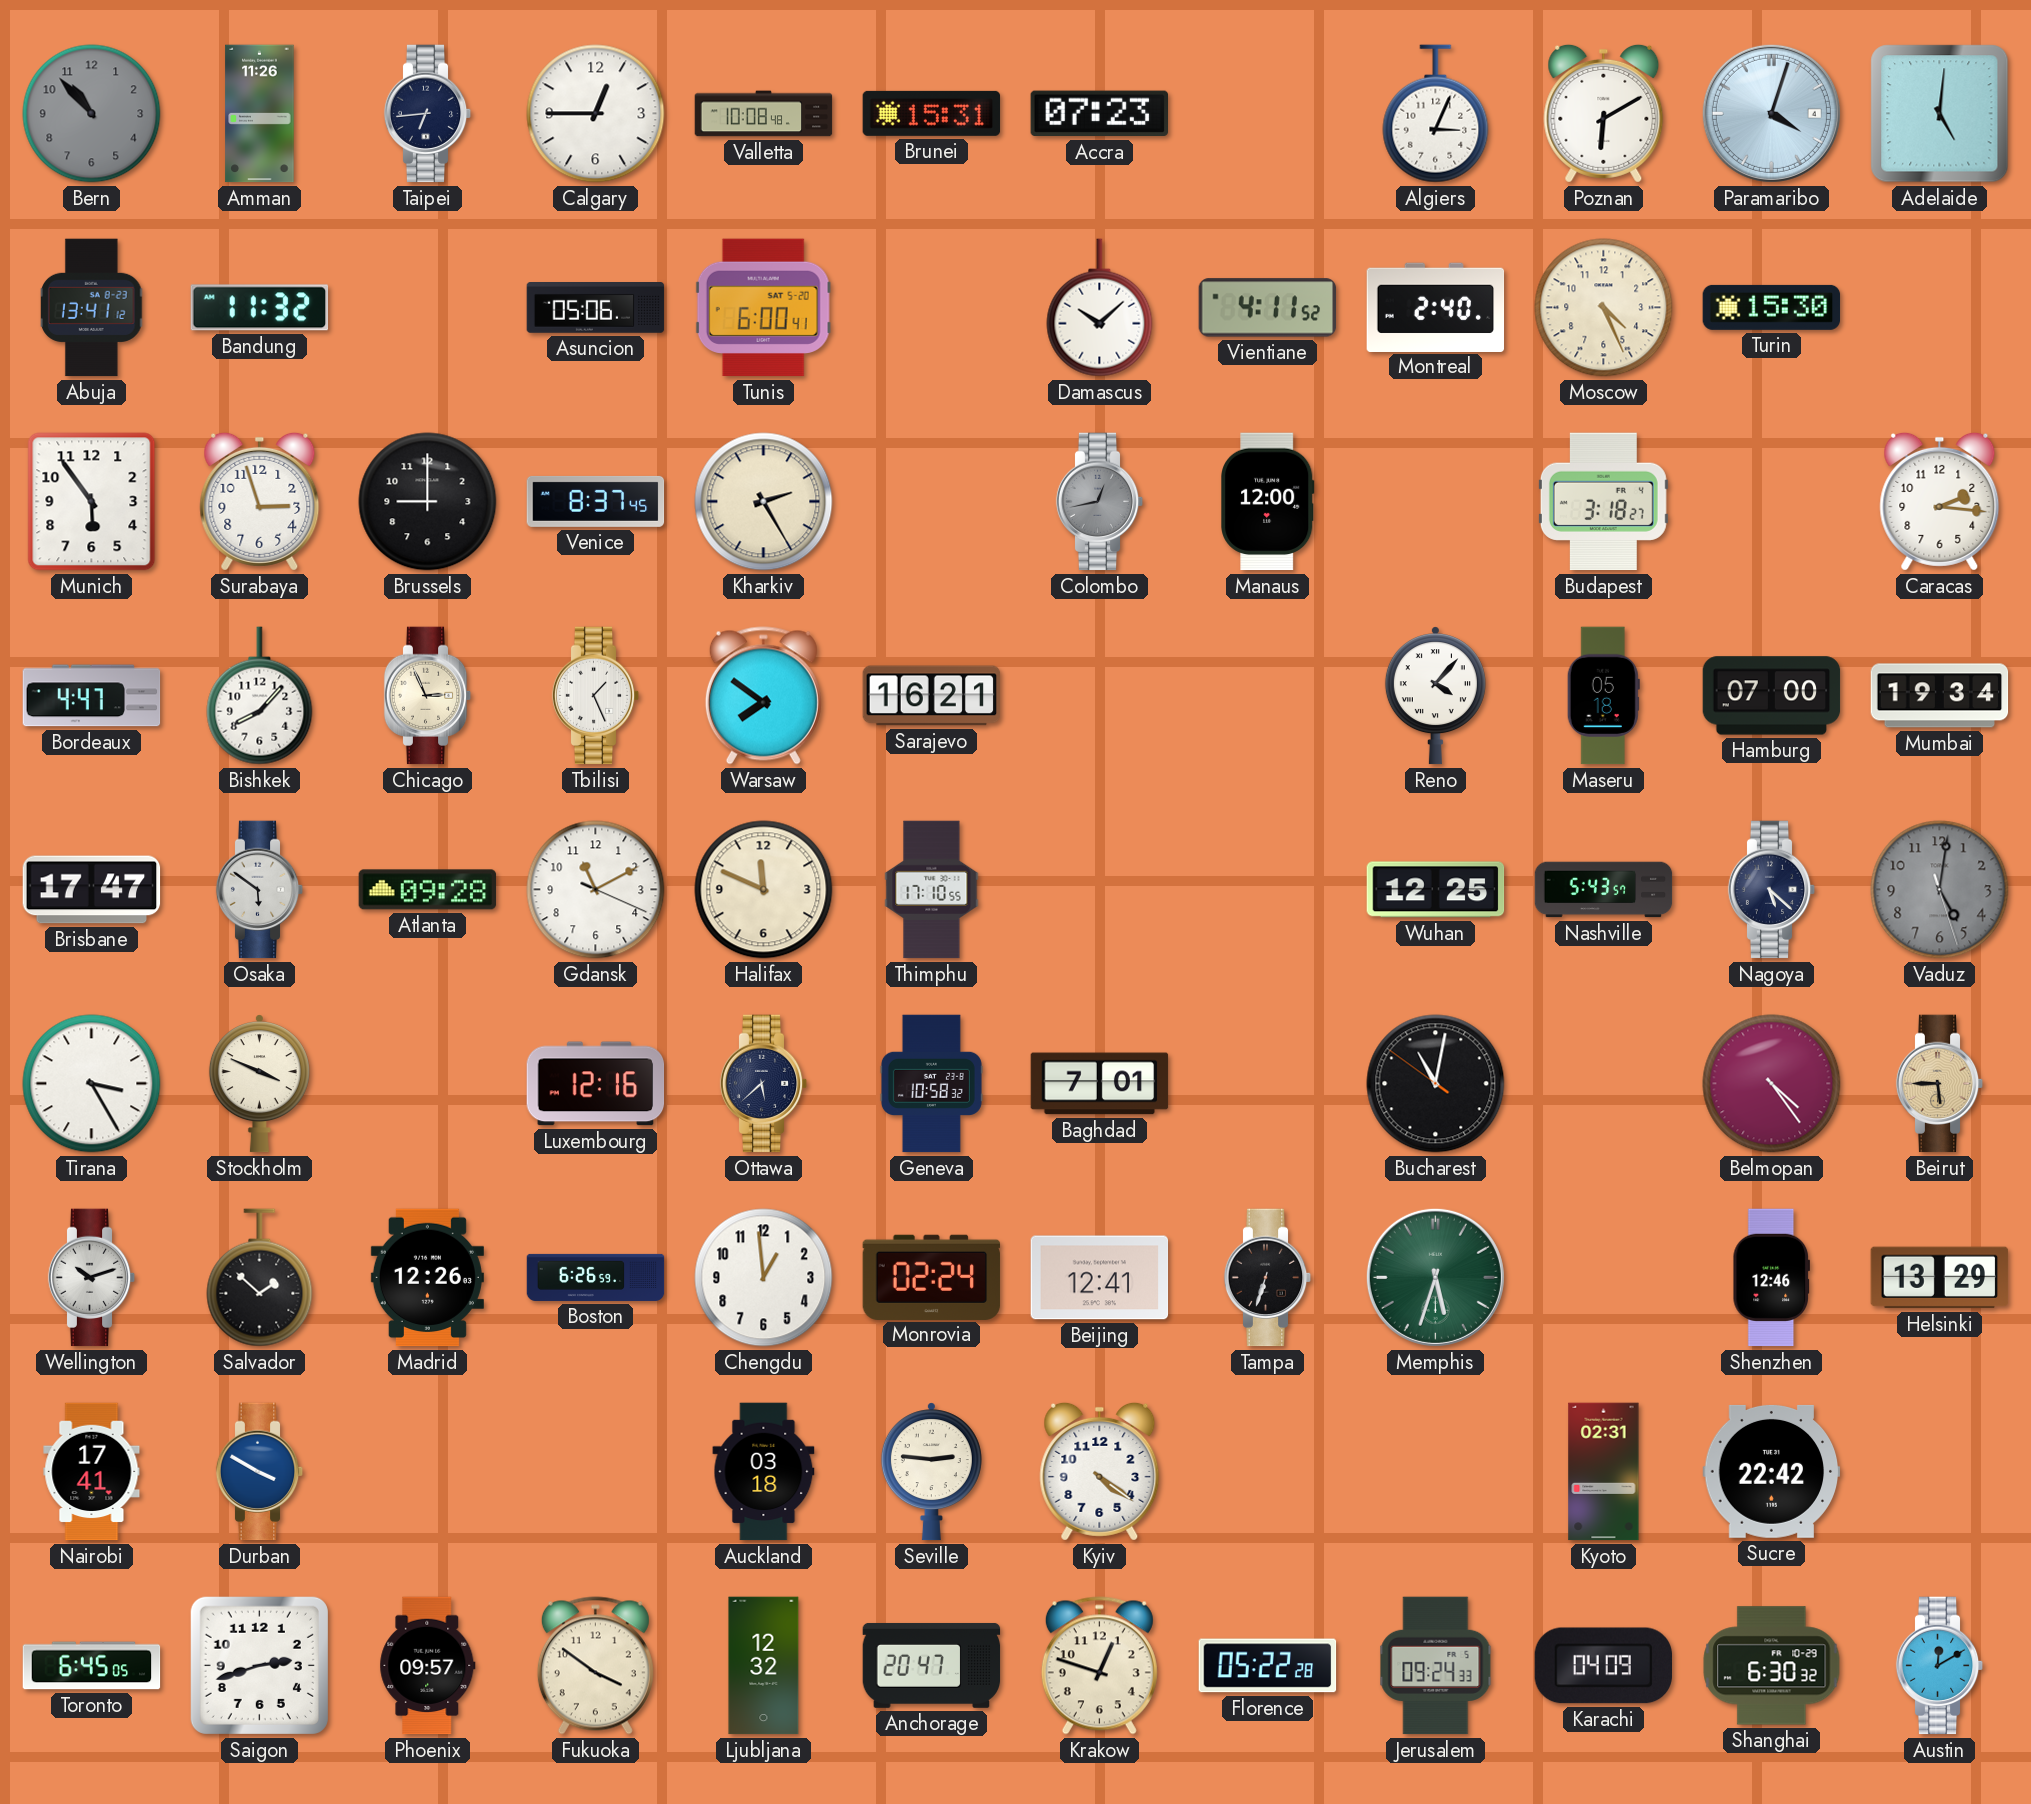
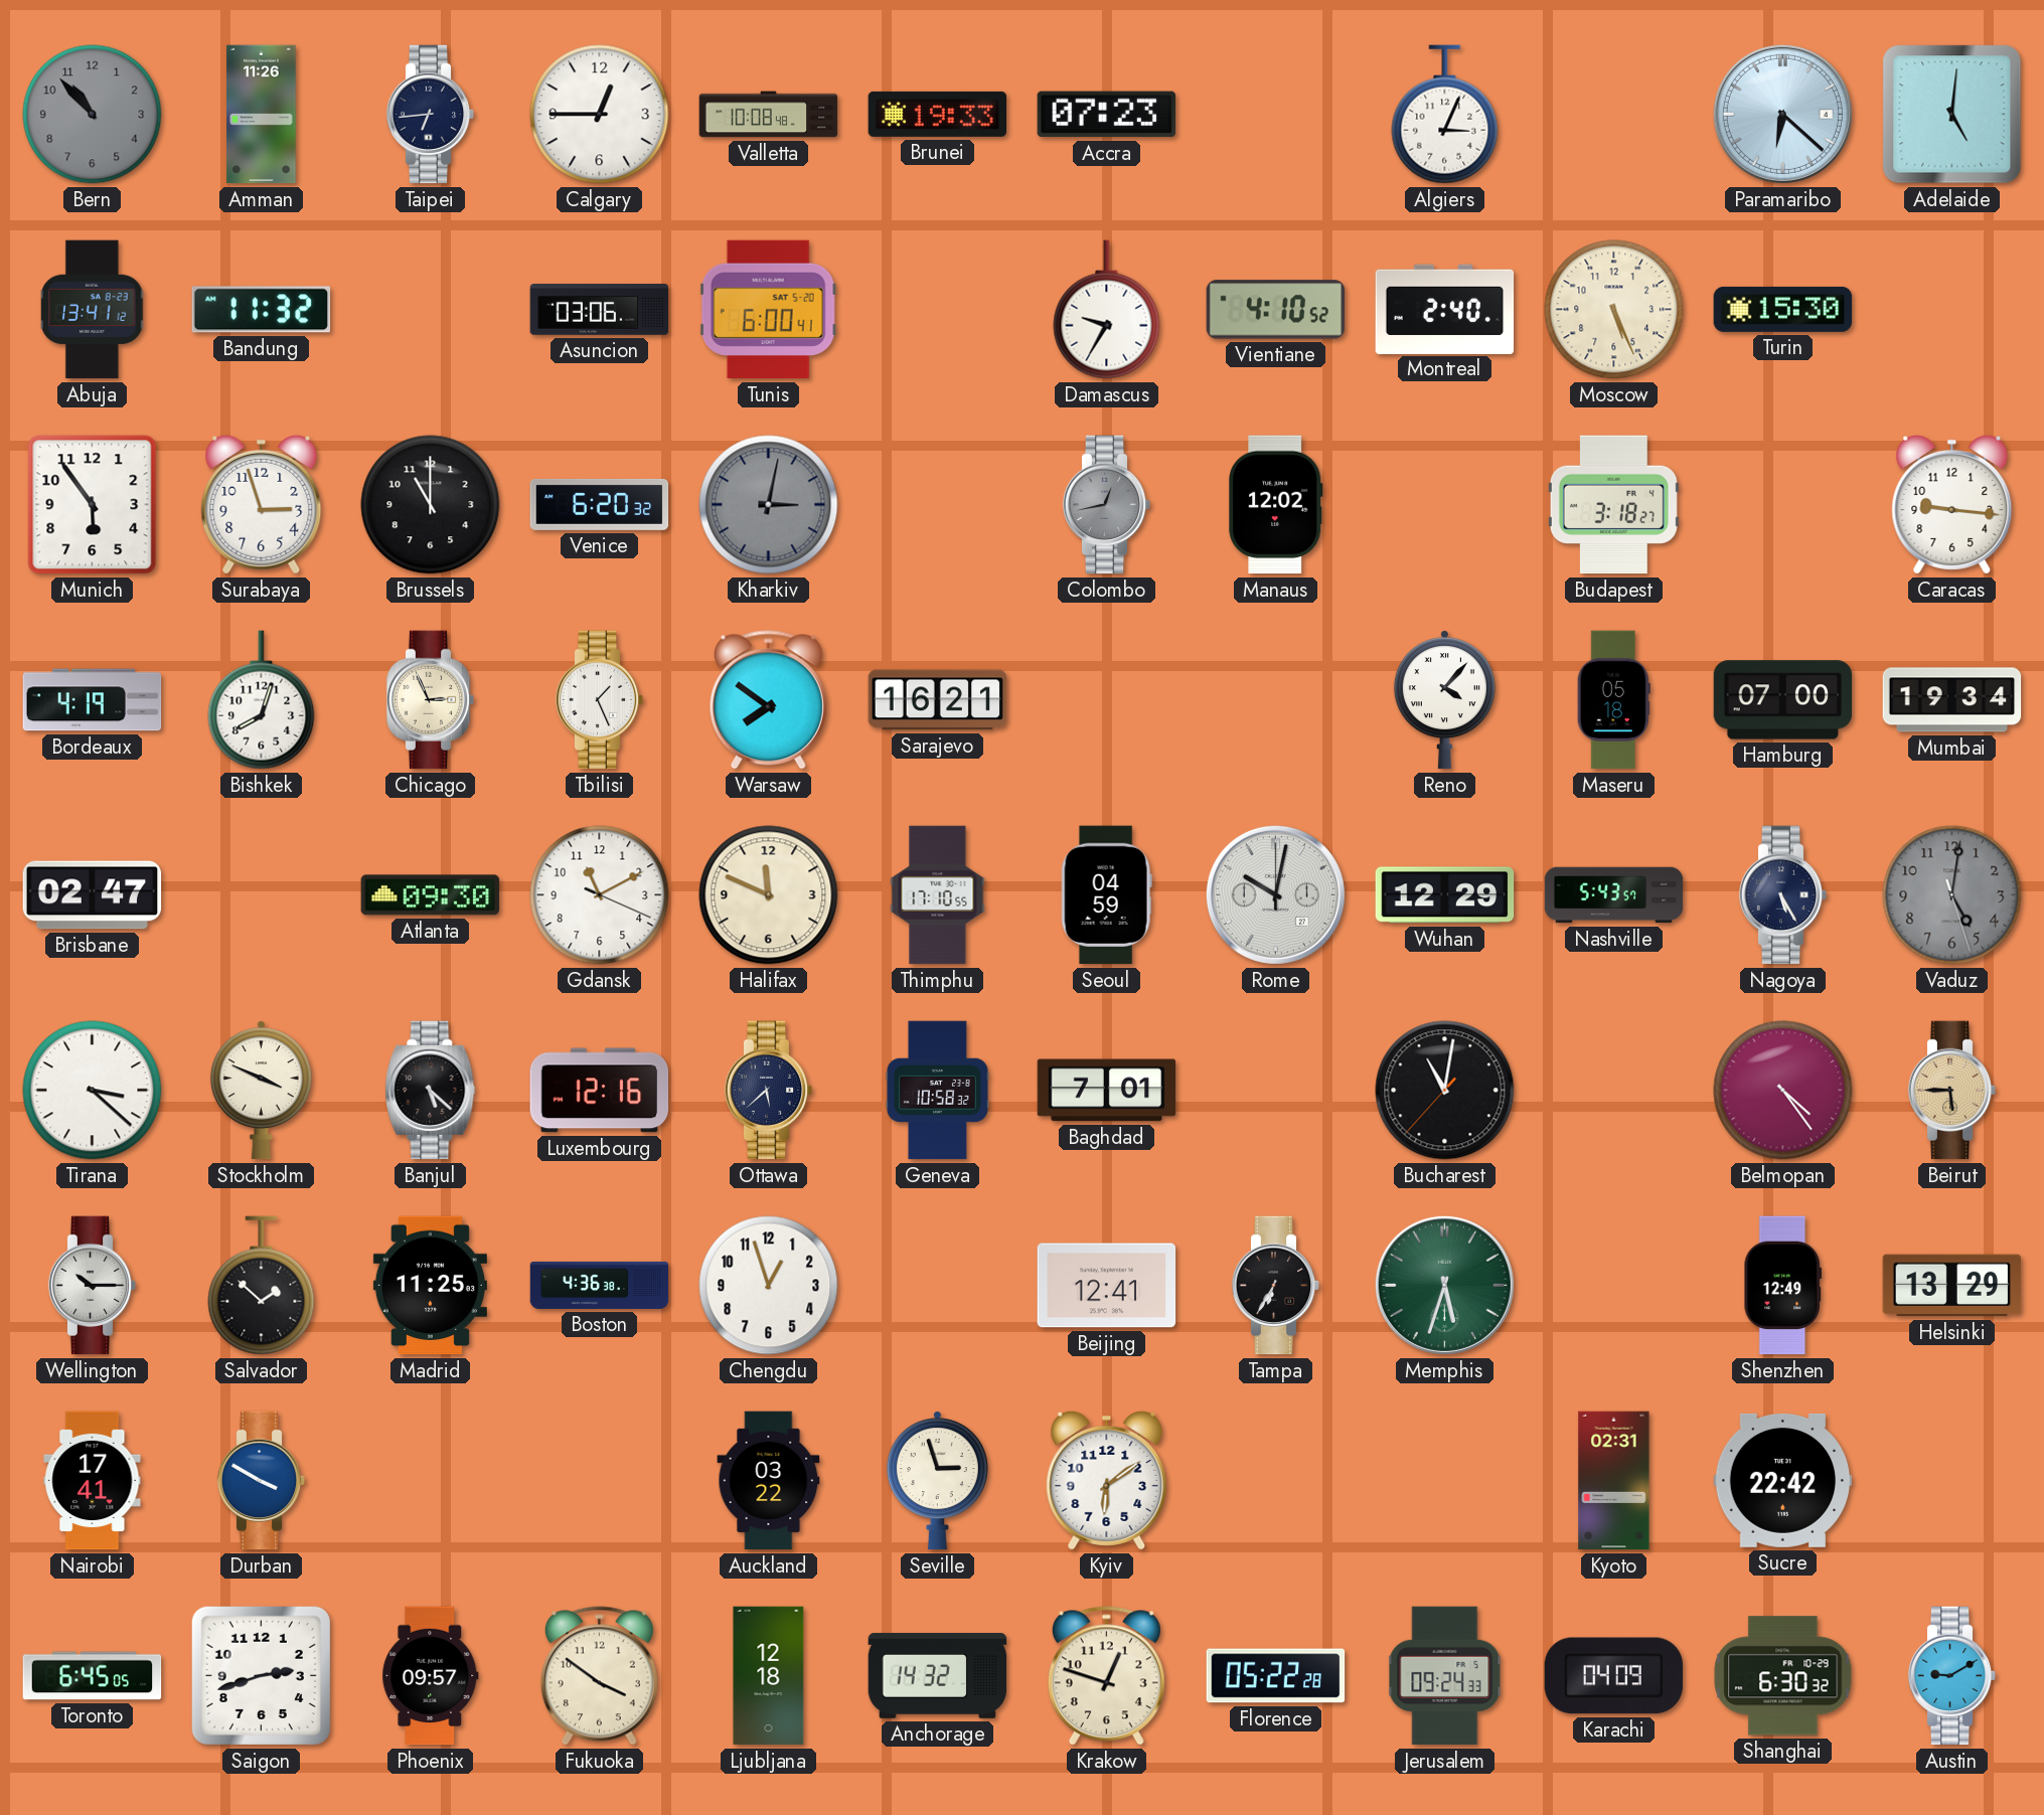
Brunei: 15:31 -> 19:33
Poznan: 6:10 -> none
Paramaribo: 4:03 -> 6:22
Asuncion: 05:06 -> 03:06
Damascus: 10:08 -> 9:35
Vientiane: 4:11 -> 4:10
Moscow: 4:26 -> 5:26
Brussels: 9:00 -> 11:00
Venice: 8:37 -> 6:20
Kharkiv: 2:25 -> 3:02
Kharkiv dial: cream -> grey
Manaus: 12:00 -> 12:02
Caracas: 2:16 -> 9:16
Bordeaux: 4:47 -> 4:19
Bishkek: 8:07 -> 8:03
Brisbane: 17:47 -> 02:47
Osaka: 5:51 -> none
Atlanta: 09:28 -> 09:30
Seoul: none -> 04:59
Rome: none -> 10:02
Wuhan: 12:25 -> 12:29
Nagoya: 5:22 -> 5:25
Tirana: 3:25 -> 3:22
Banjul: none -> 5:22
Bucharest: 11:01:51 -> 11:01:37
Wellington: 10:12 -> 10:15
Madrid: 12:26 -> 11:25
Boston: 6:26 -> 4:36
Chengdu: 12:59 -> 12:57
Monrovia: 02:24 -> none
Tampa: 6:33 -> 6:35
Shenzhen: 12:46 -> 12:49
Auckland: 03:18 -> 03:22
Seville: 2:46 -> 2:57
Kyiv: 4:21 -> 6:09
Ljubljana: 12:32 -> 12:18
Anchorage: 20:47 -> 14:32
Austin: 12:10 -> 9:10
